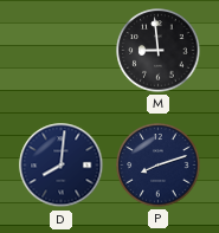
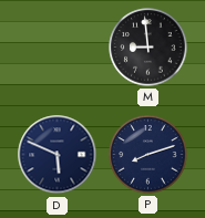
D: 8:01 -> 5:49
